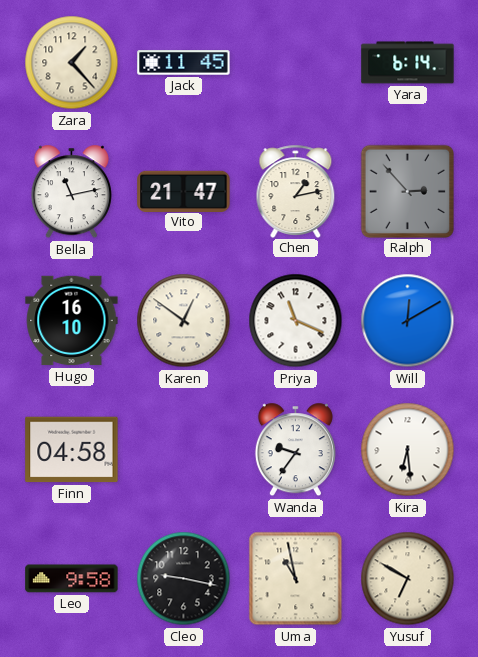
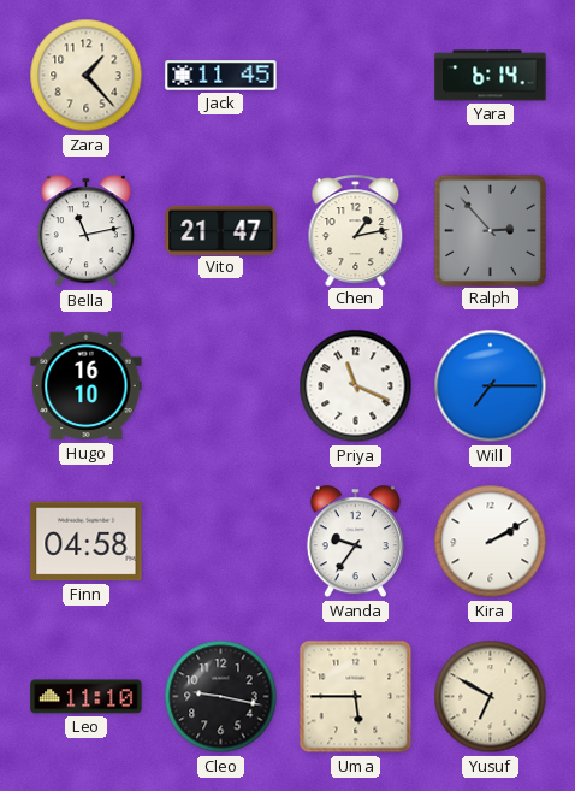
Karen: 12:51 -> none
Will: 12:10 -> 7:15
Kira: 6:29 -> 2:10
Leo: 9:58 -> 11:10
Uma: 10:58 -> 5:45
